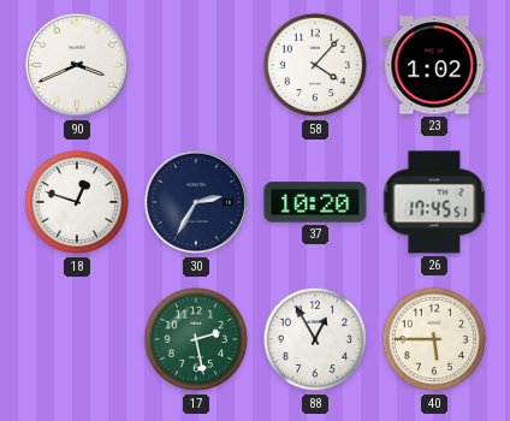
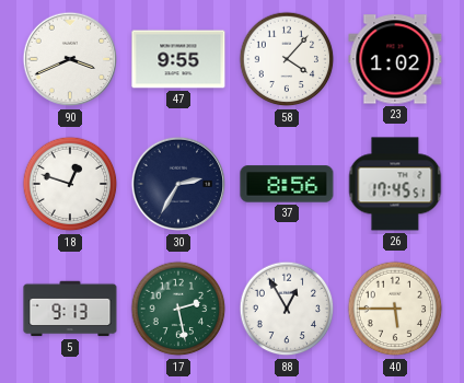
47: none -> 9:55
37: 10:20 -> 8:56
5: none -> 9:13
